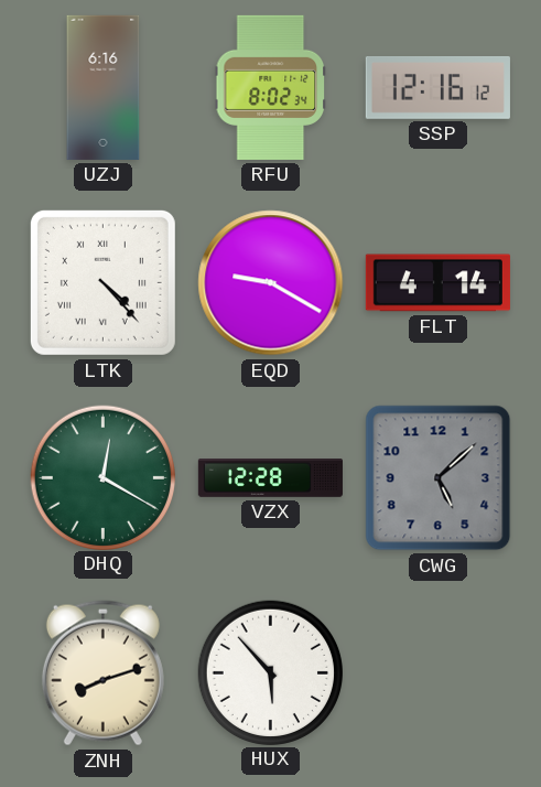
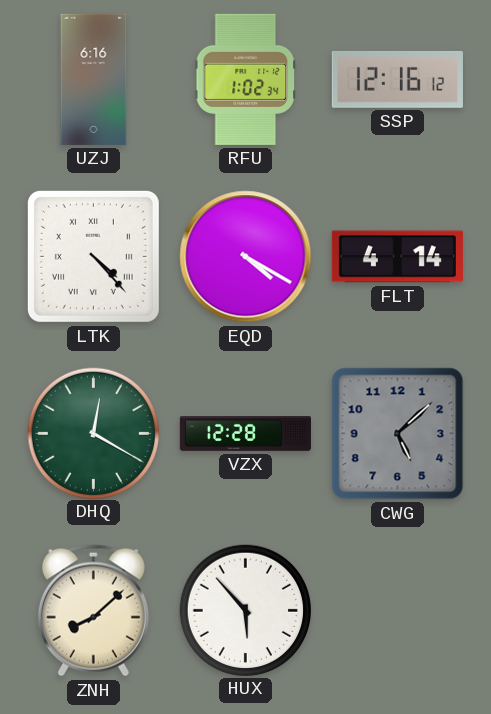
RFU: 8:02 -> 1:02
EQD: 9:20 -> 4:20
ZNH: 8:12 -> 8:08
